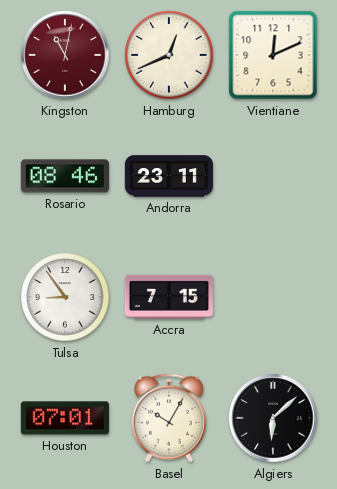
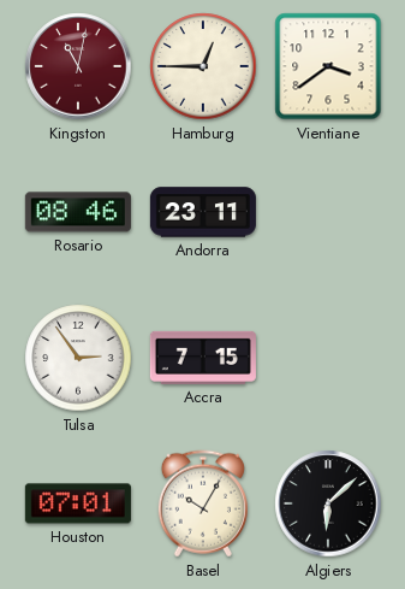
Hamburg: 12:41 -> 12:45
Vientiane: 12:11 -> 3:39
Tulsa: 8:54 -> 2:54
